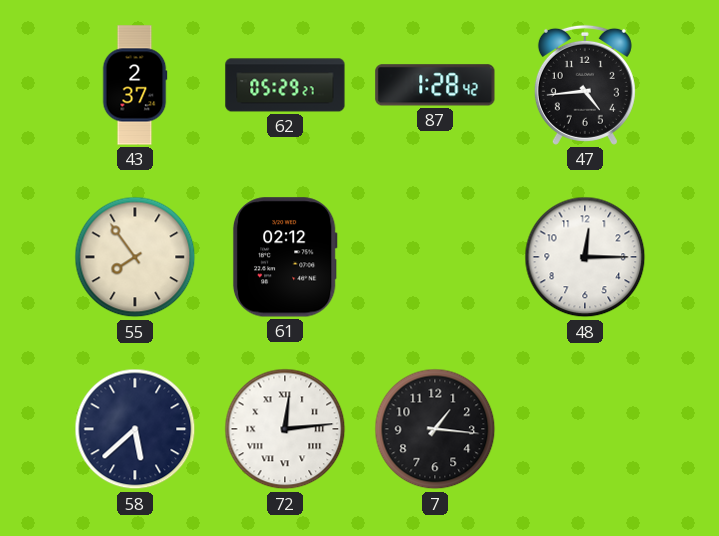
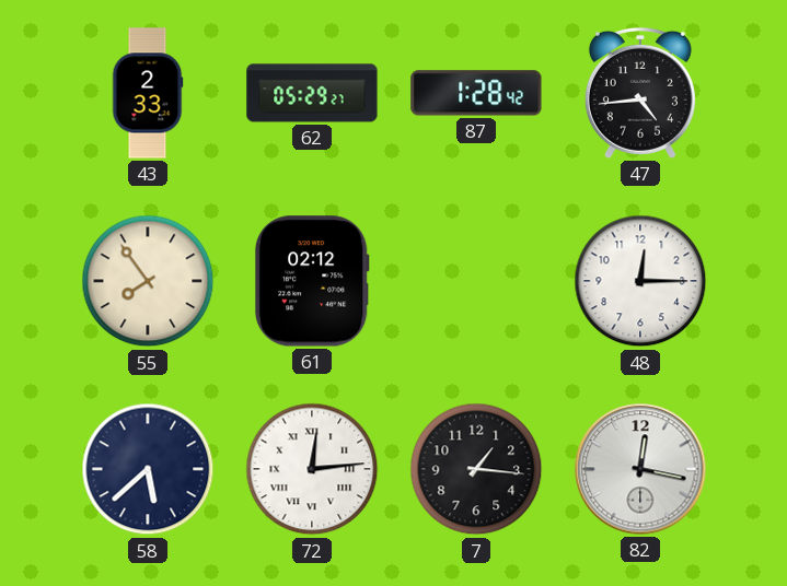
43: 2:37 -> 2:33
82: none -> 12:17
